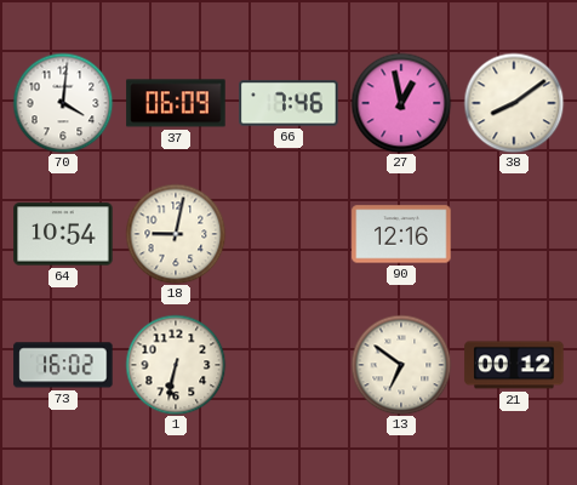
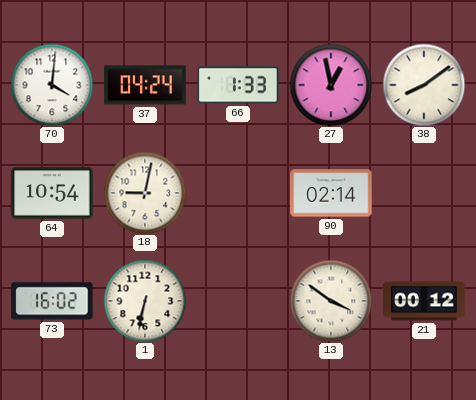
37: 06:09 -> 04:24
66: 7:46 -> 1:33
90: 12:16 -> 02:14
13: 6:51 -> 3:51
